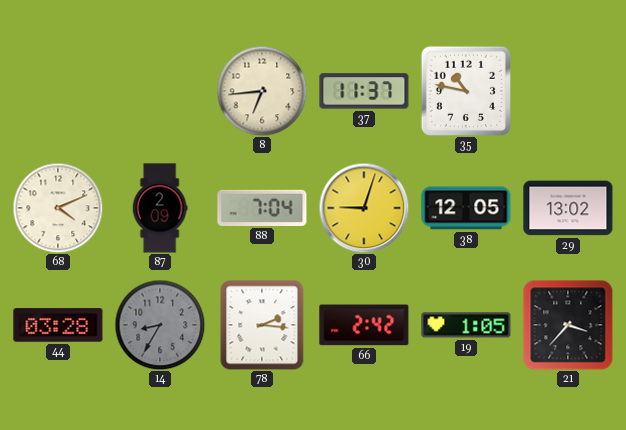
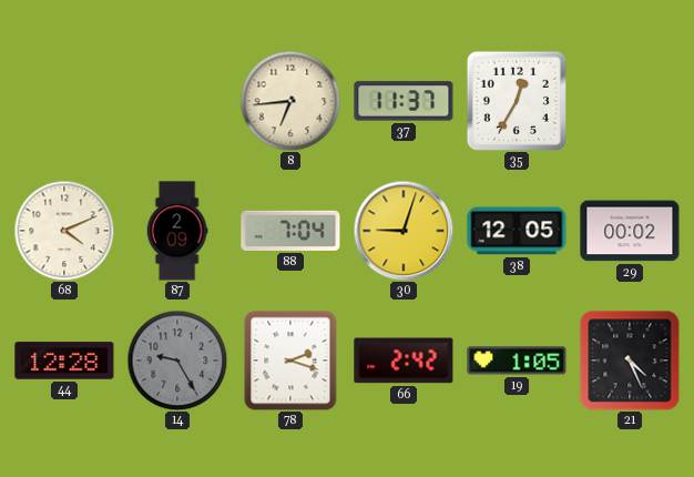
35: 10:47 -> 12:35
29: 13:02 -> 00:02
44: 03:28 -> 12:28
14: 8:35 -> 9:25
78: 2:16 -> 2:18
21: 3:37 -> 4:26
